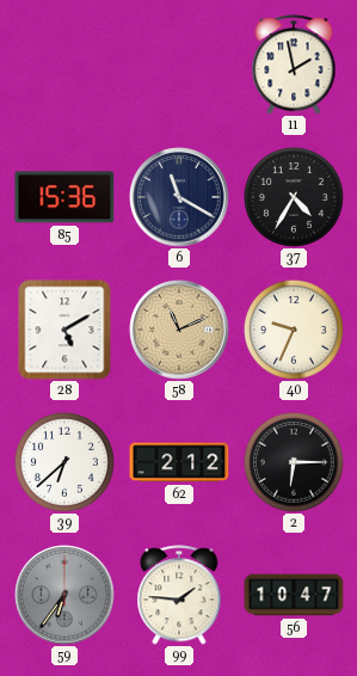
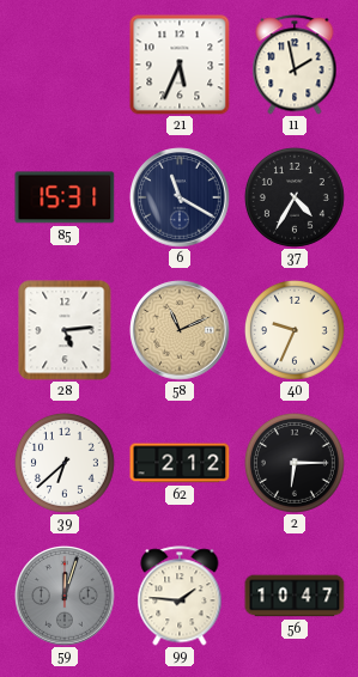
21: none -> 5:34
85: 15:36 -> 15:31
28: 5:10 -> 5:14
59: 6:36 -> 12:03
